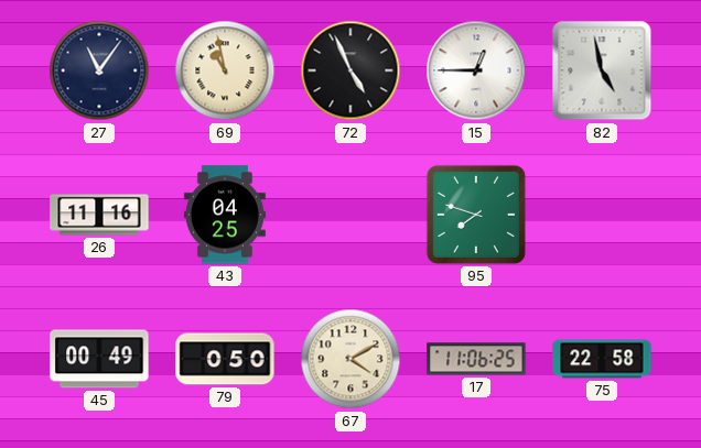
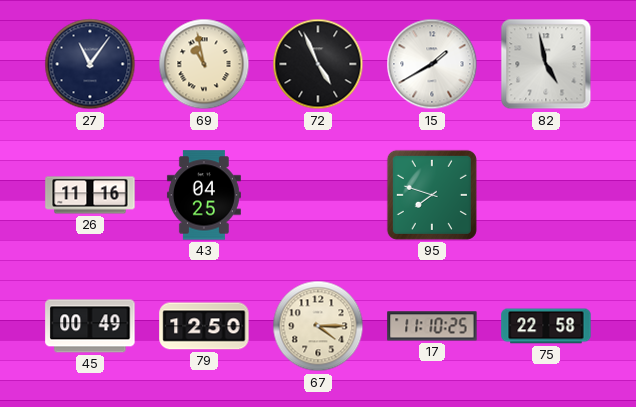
15: 12:45 -> 1:40
79: 0:50 -> 12:50
67: 4:10 -> 4:15
17: 11:06 -> 11:10
